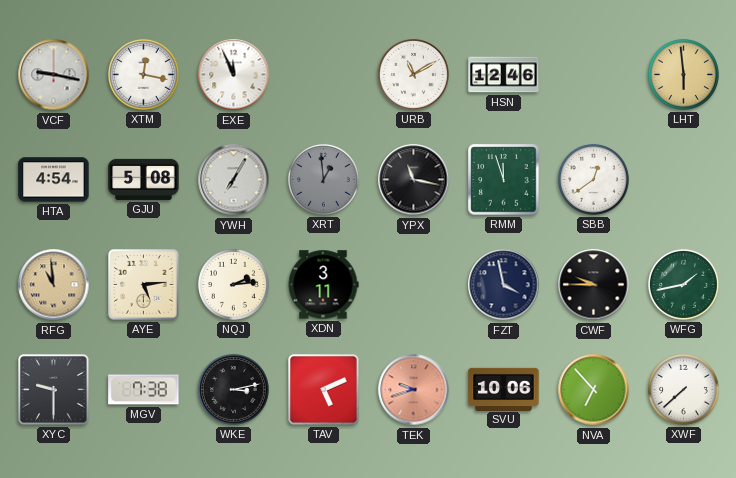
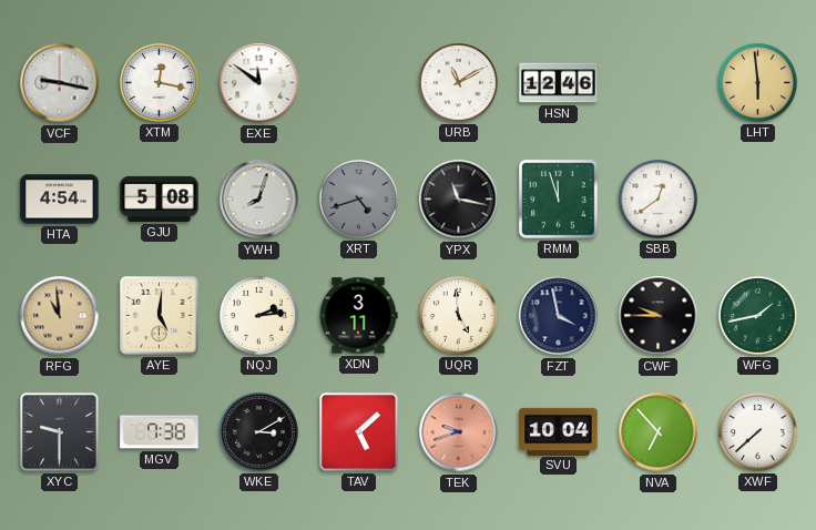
EXE: 11:56 -> 11:51
YWH: 7:05 -> 8:03
XRT: 12:59 -> 4:42
AYE: 5:14 -> 5:01
UQR: none -> 4:59
WKE: 3:13 -> 3:10
TAV: 5:11 -> 5:08
SVU: 10:06 -> 10:04
